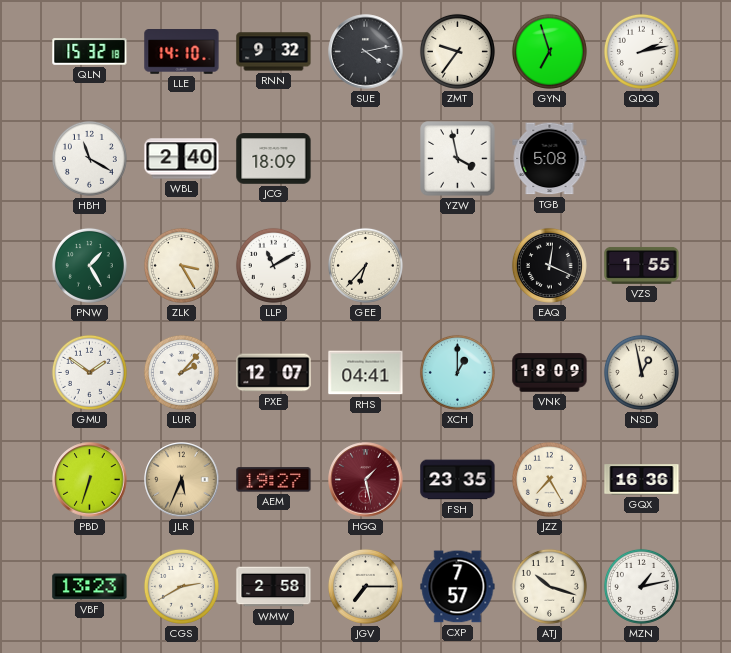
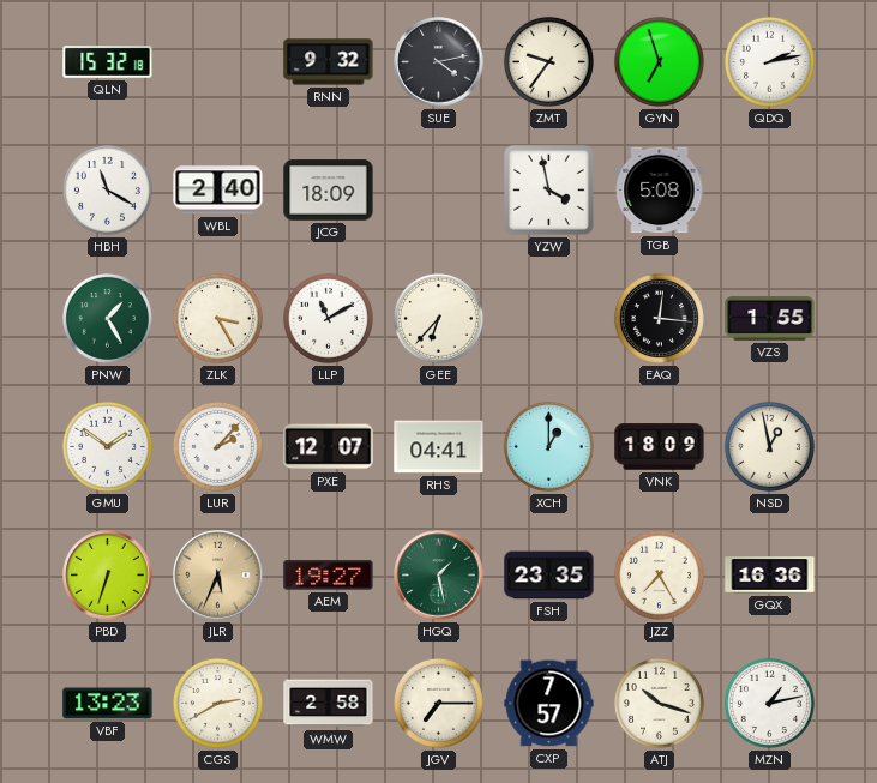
LLE: 14:10 -> none
EAQ: 12:19 -> 12:16
HGQ dial: burgundy -> green
